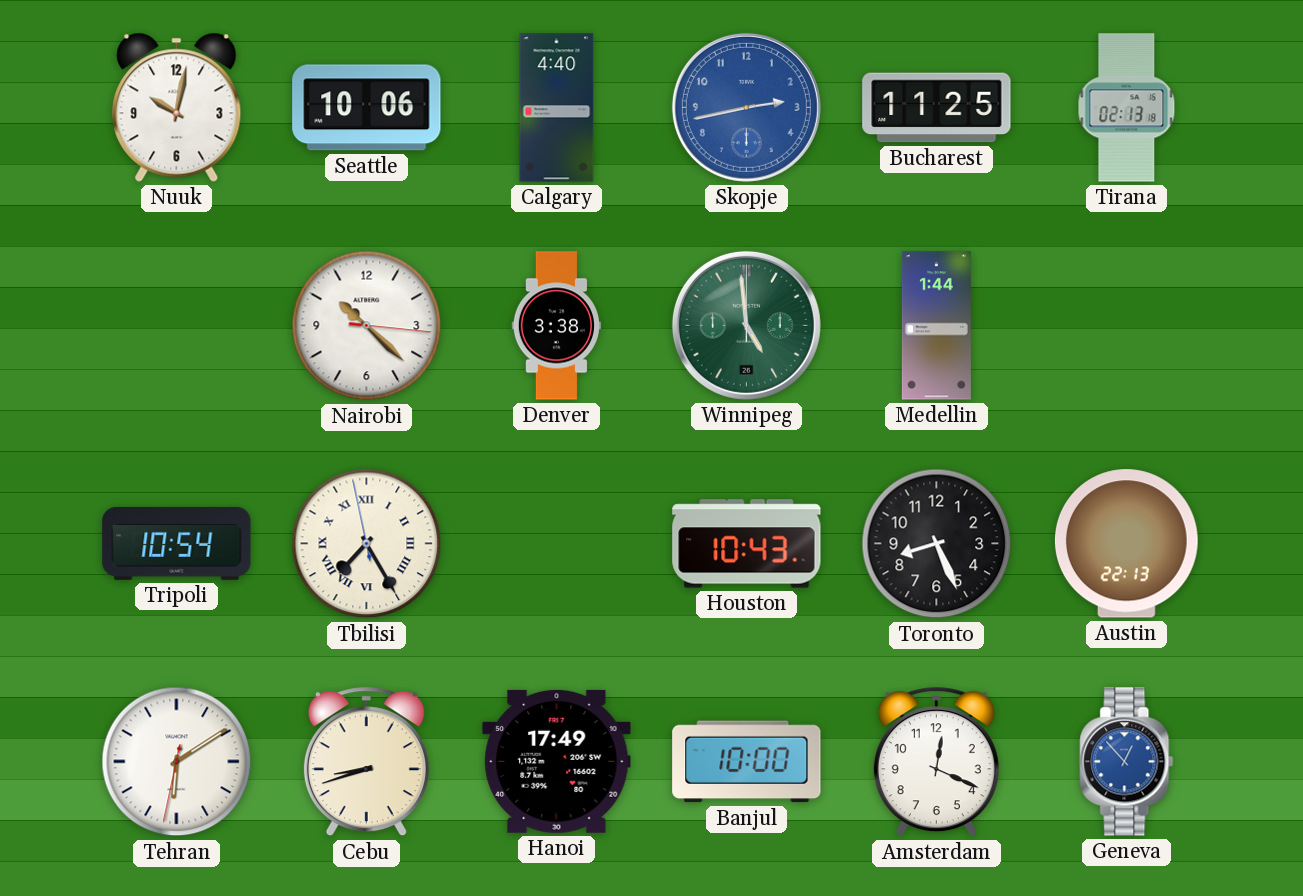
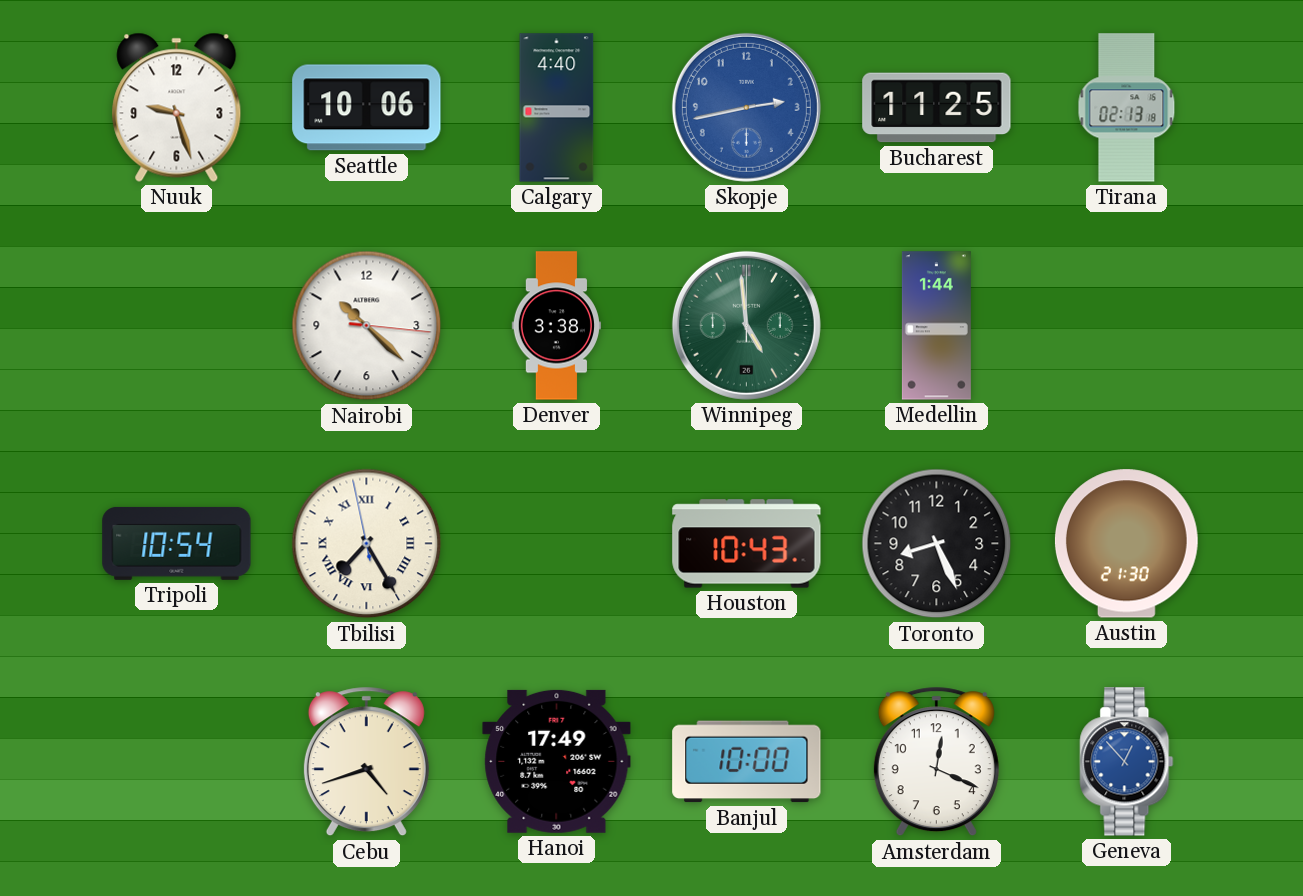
Nuuk: 10:02 -> 9:27
Austin: 22:13 -> 21:30
Tehran: 6:09 -> none
Cebu: 8:42 -> 4:42
